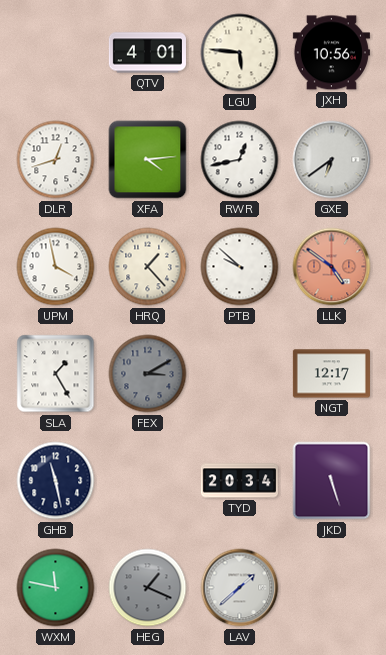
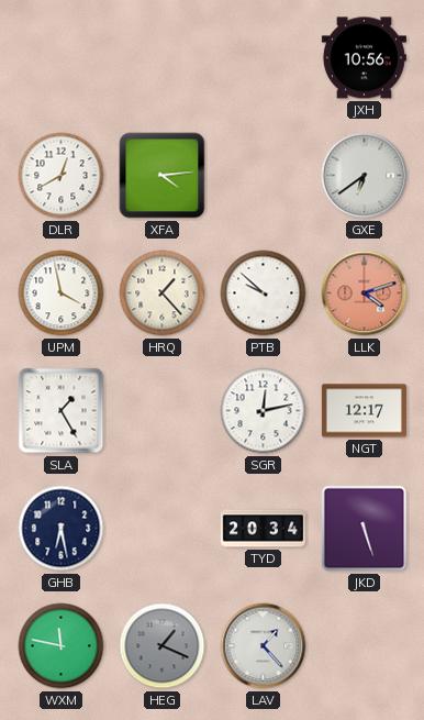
QTV: 4:01 -> none
LGU: 5:46 -> none
DLR: 12:42 -> 12:40
RWR: 12:43 -> none
LLK: 4:51 -> 4:12
FEX: 3:10 -> none
SGR: none -> 12:13
GHB: 11:28 -> 6:28
LAV: 1:38 -> 1:23
